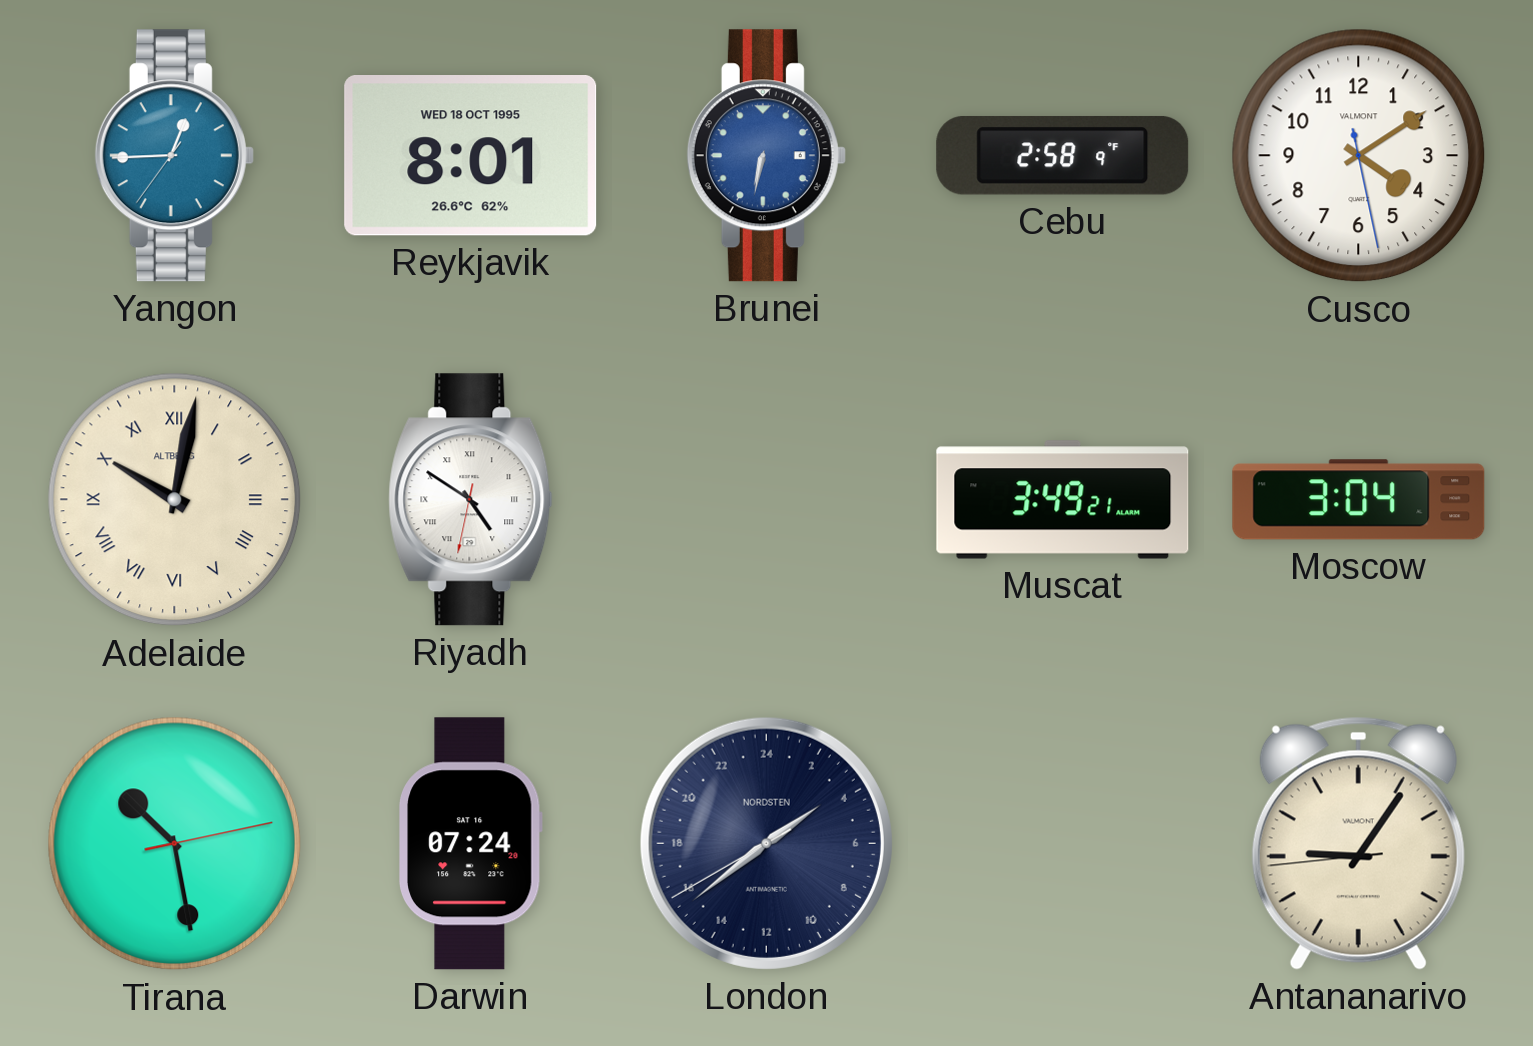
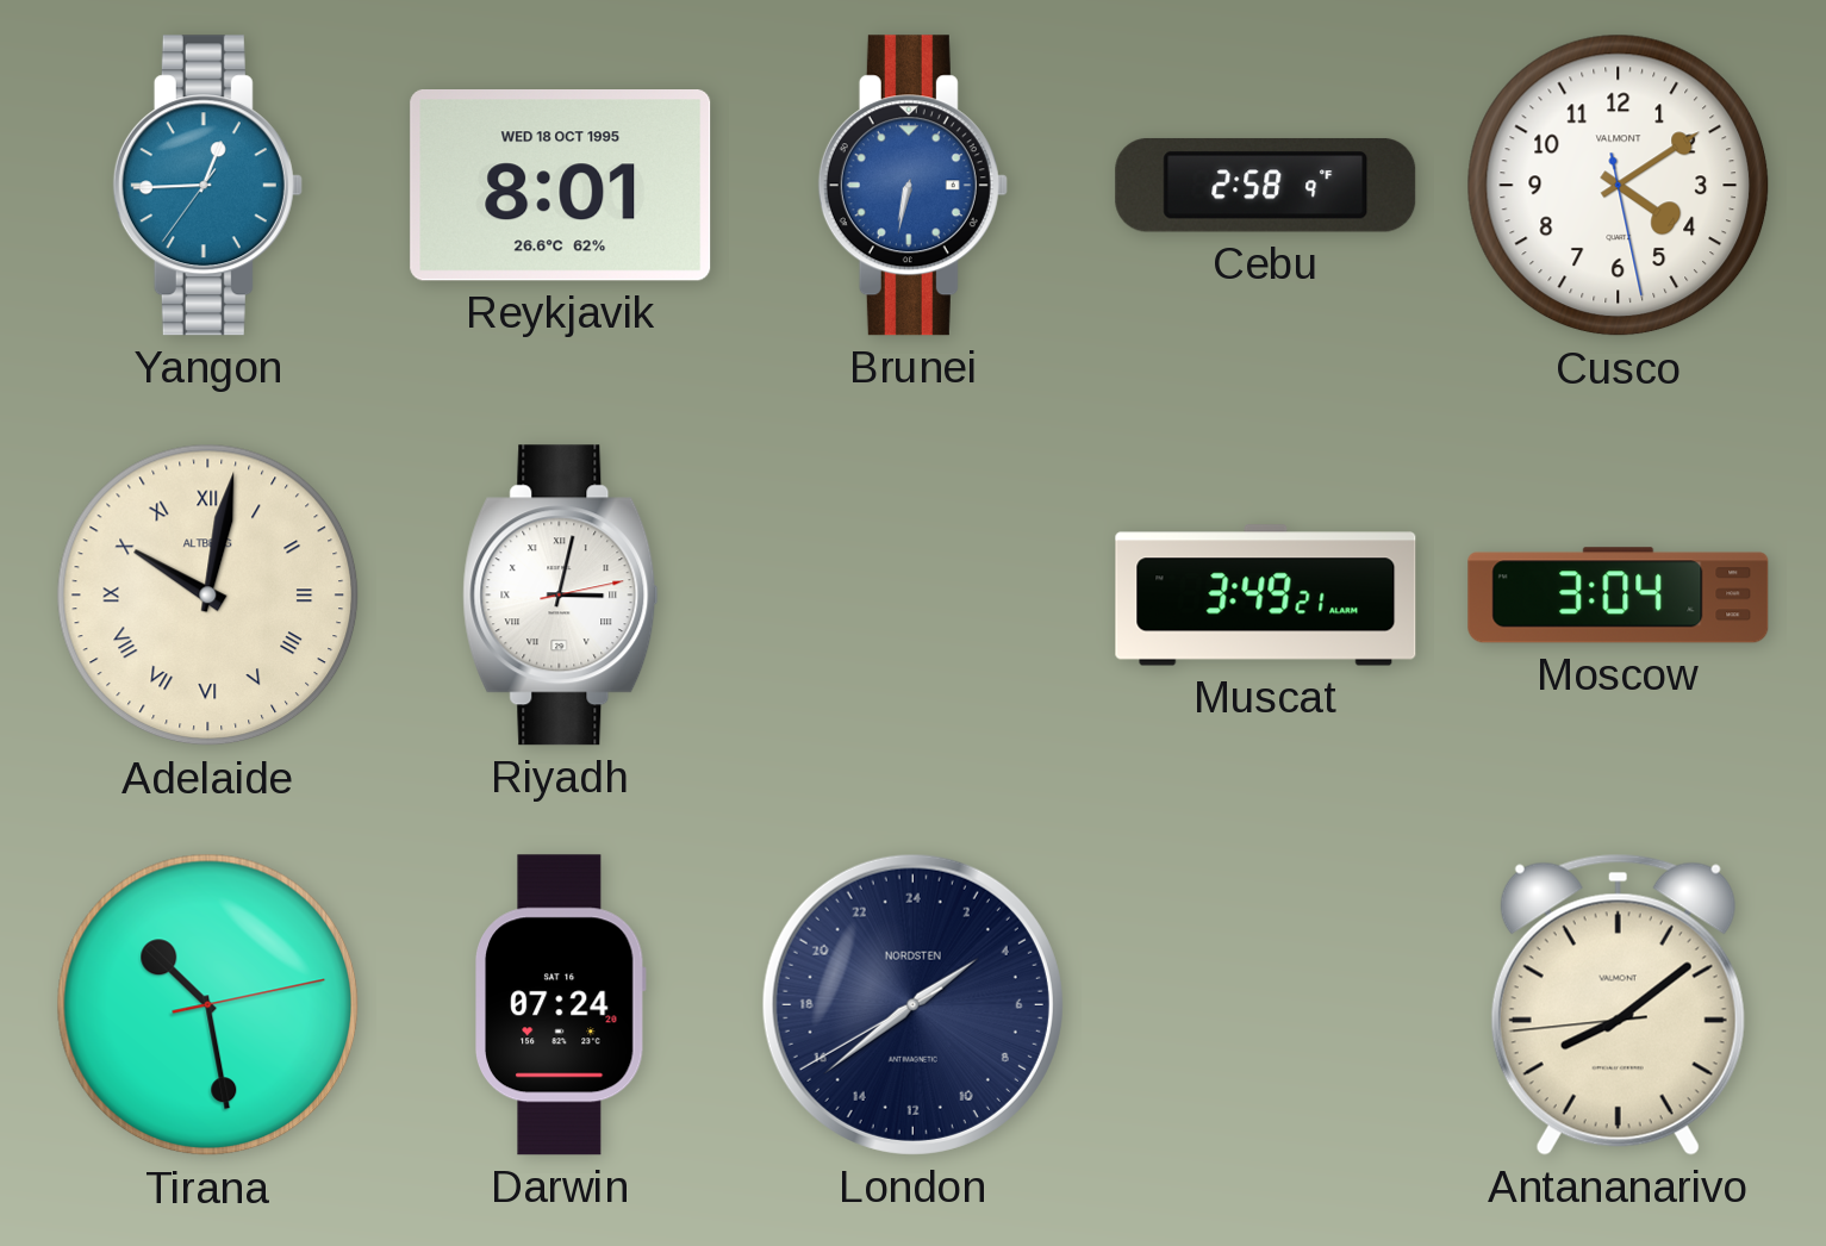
Riyadh: 4:50 -> 3:02
Antananarivo: 9:05 -> 8:08
